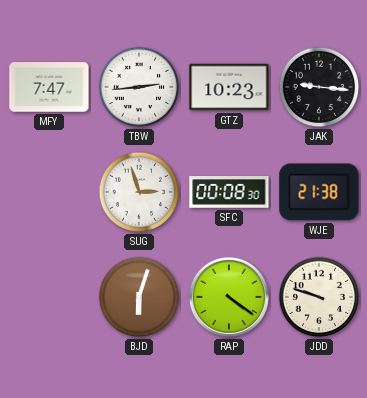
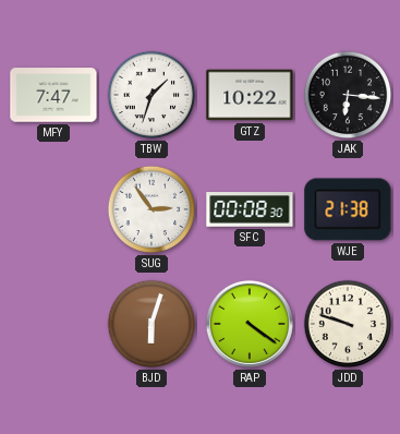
TBW: 2:44 -> 1:33
GTZ: 10:23 -> 10:22
JAK: 9:16 -> 6:16
SUG: 2:57 -> 2:54
